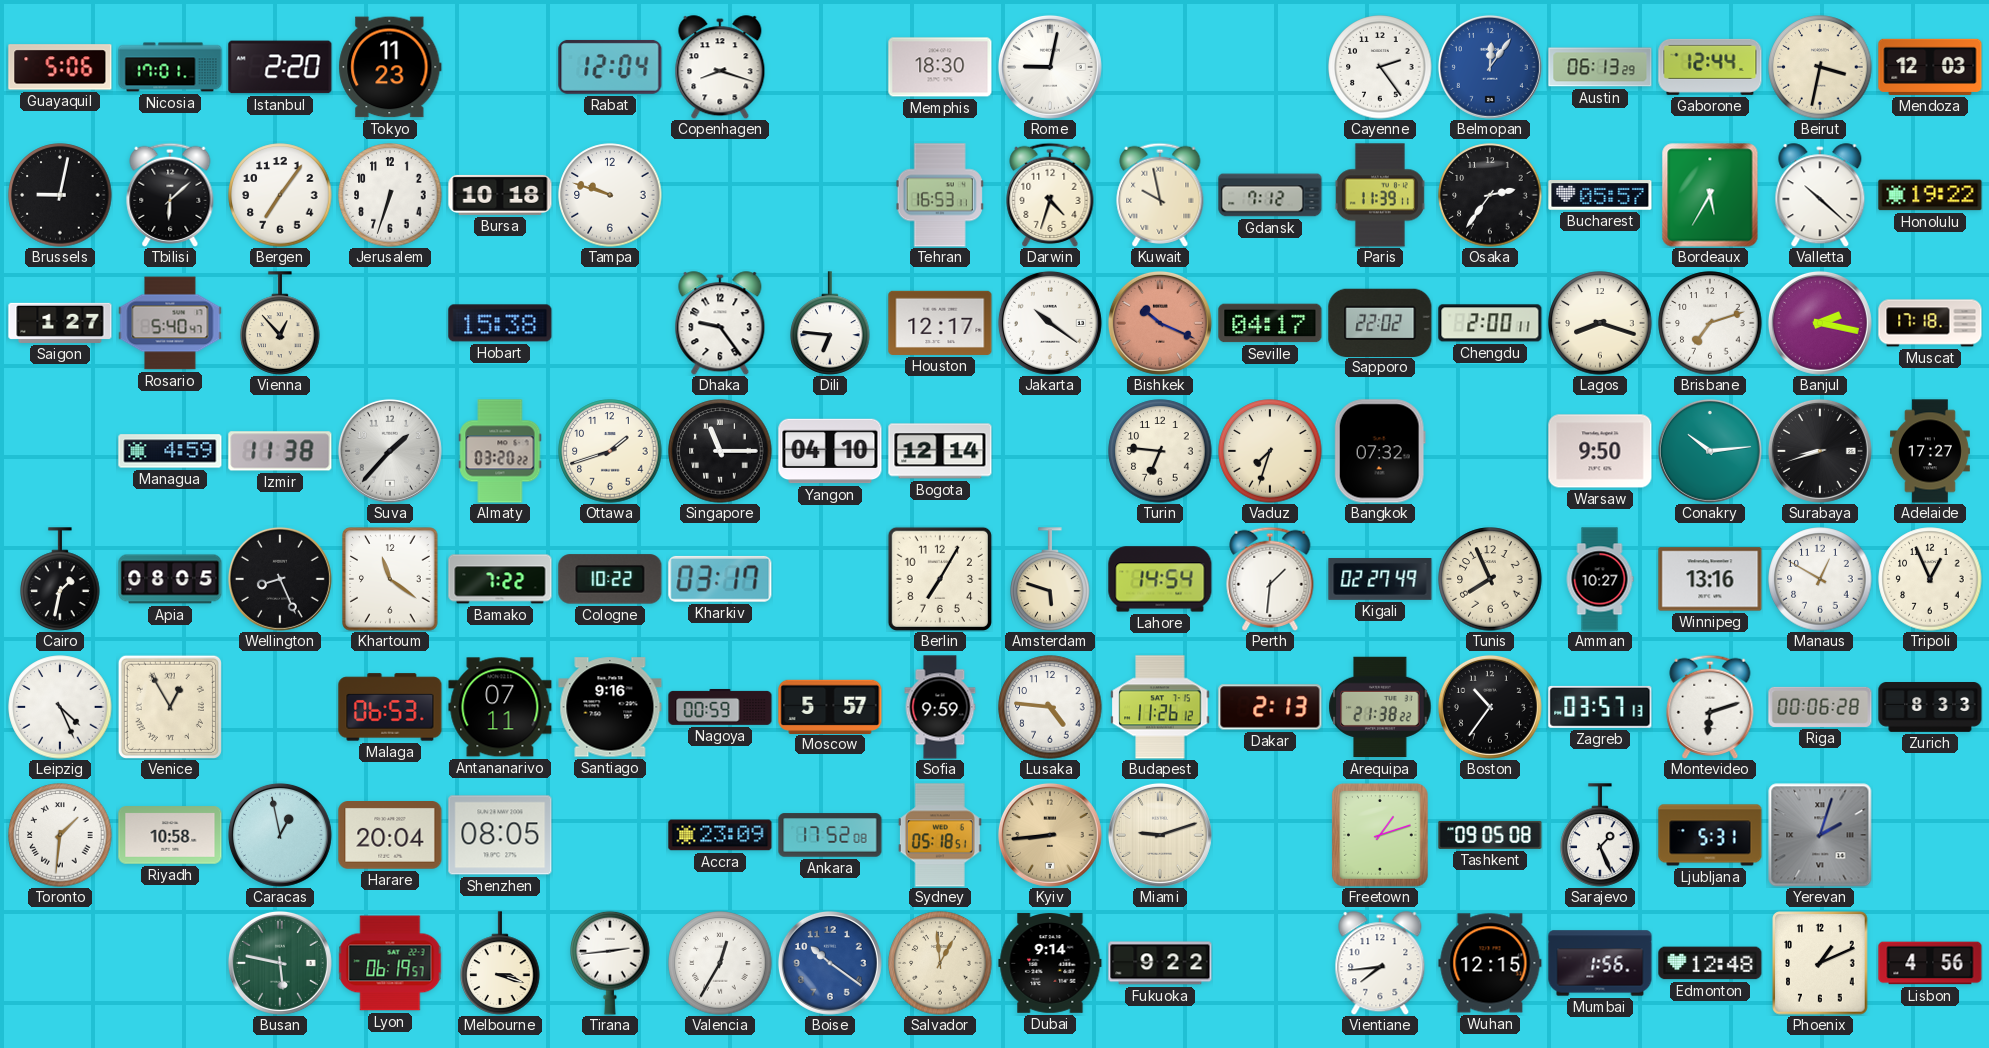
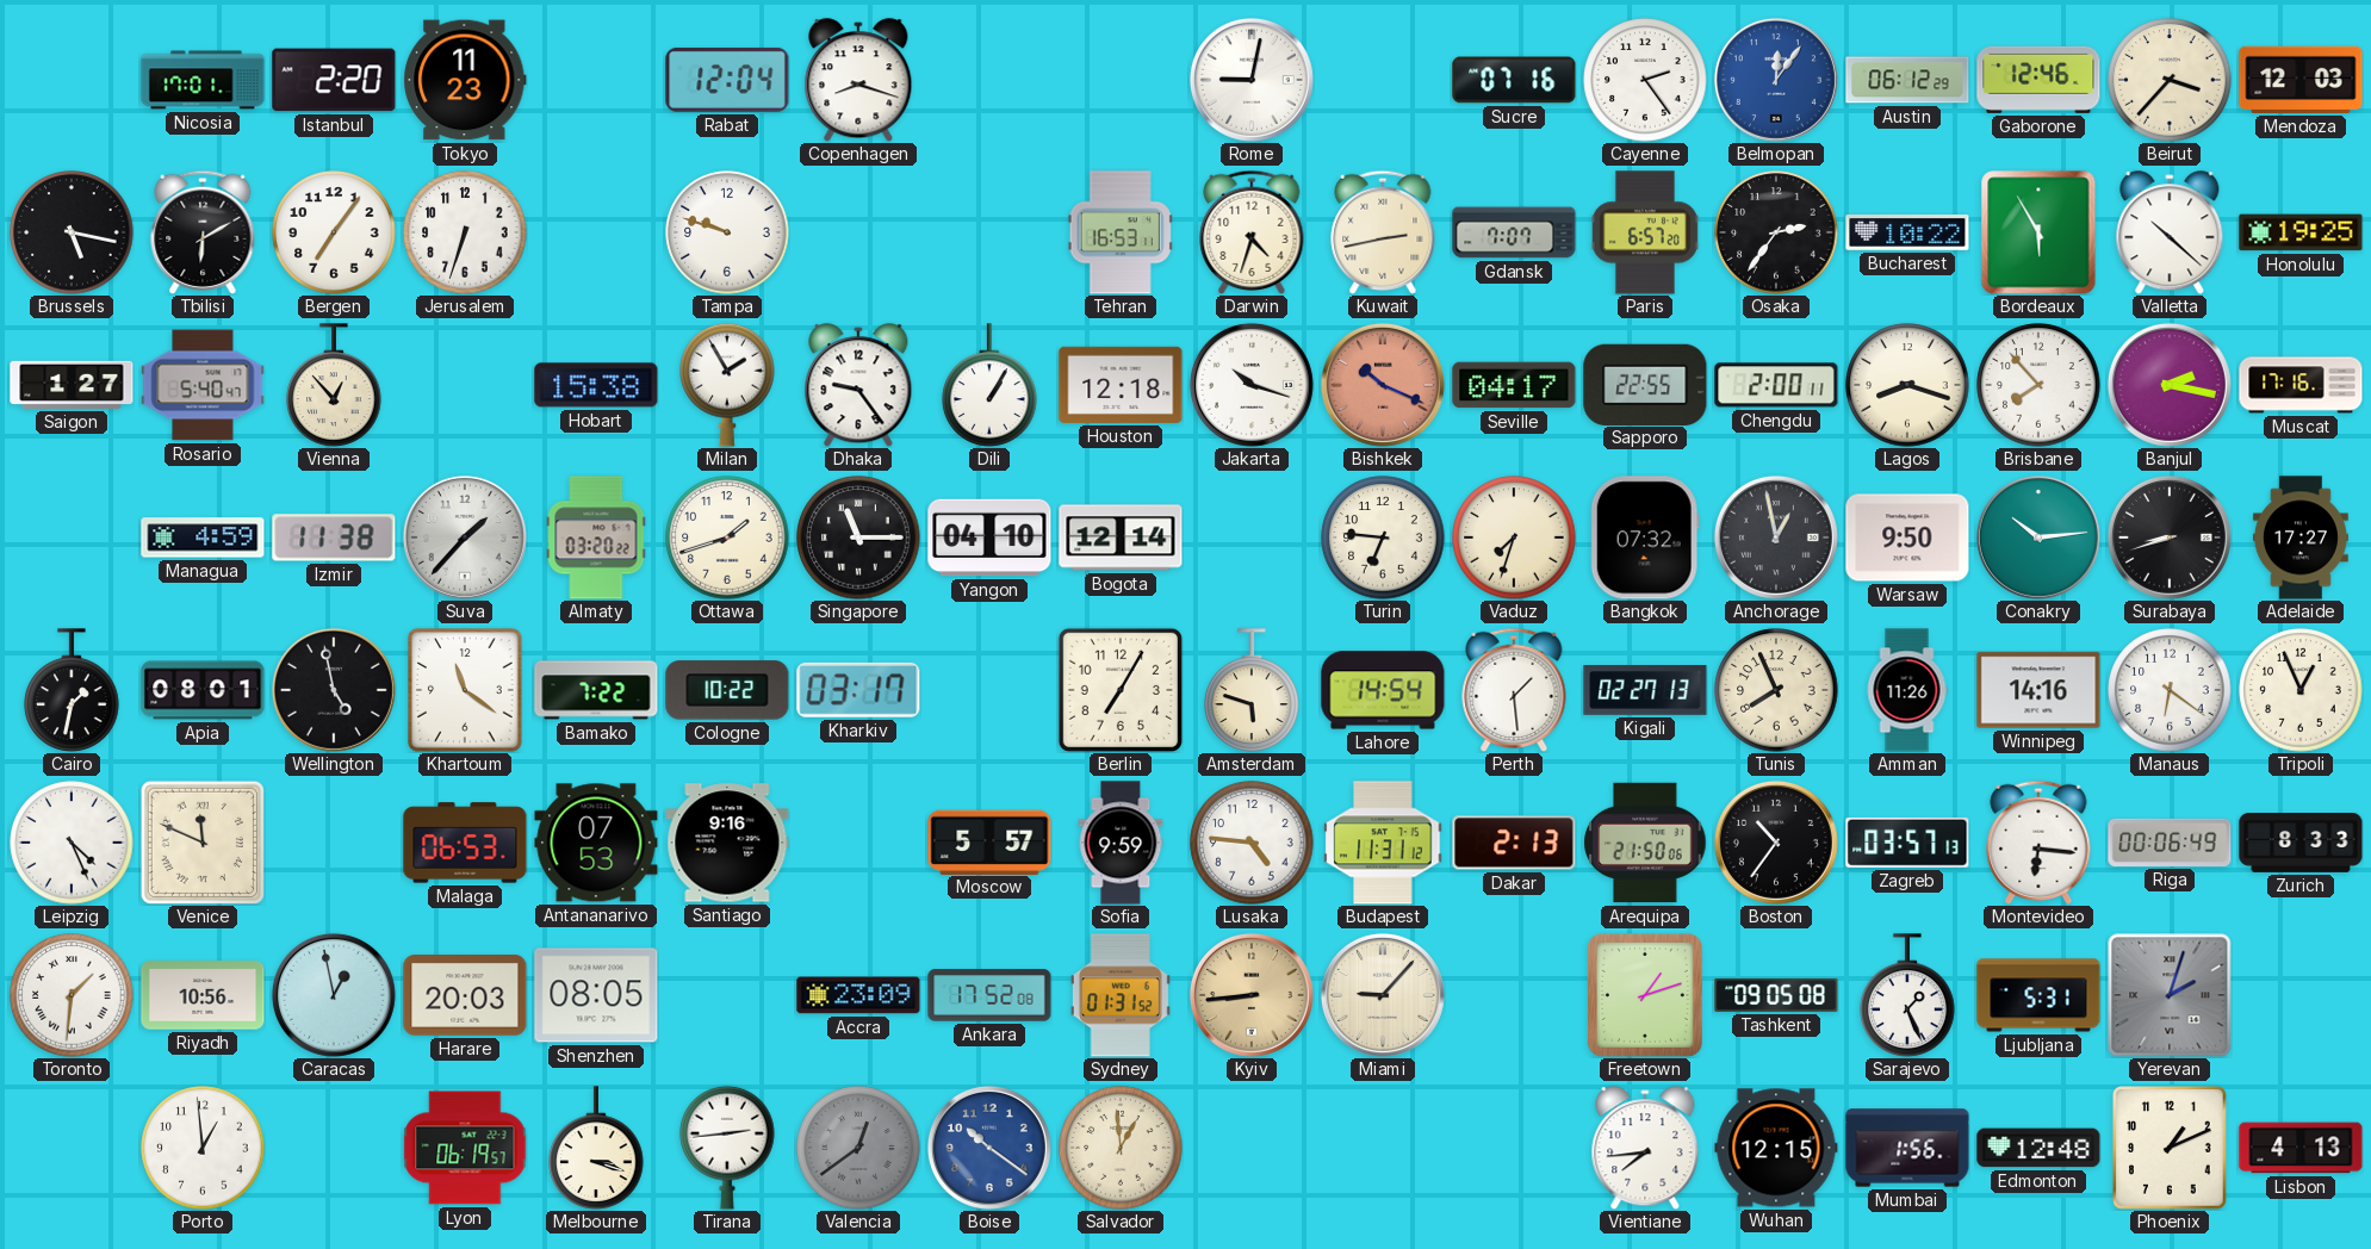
Guayaquil: 5:06 -> none
Memphis: 18:30 -> none
Sucre: none -> 07:16
Austin: 06:13 -> 06:12
Gaborone: 12:44 -> 12:46
Beirut: 3:32 -> 3:37
Brussels: 9:02 -> 5:17
Tbilisi: 6:08 -> 6:10
Bursa: 10:18 -> none
Kuwait: 9:58 -> 2:43
Gdansk: 7:12 -> 7:07
Paris: 11:39 -> 6:57
Bucharest: 05:57 -> 10:22
Bordeaux: 5:35 -> 5:55
Honolulu: 19:22 -> 19:25
Milan: none -> 1:55
Dili: 6:46 -> 1:05
Houston: 12:17 -> 12:18
Jakarta: 10:21 -> 10:18
Sapporo: 22:02 -> 22:55
Brisbane: 7:12 -> 7:53
Muscat: 17:18 -> 17:16
Anchorage: none -> 12:58
Apia: 08:05 -> 08:01
Wellington: 8:26 -> 4:58
Perth: 1:31 -> 1:29
Kigali: 02:27:49 -> 02:27:13
Amman: 10:27 -> 11:26
Winnipeg: 13:16 -> 14:16
Manaus: 12:50 -> 6:21
Venice: 12:55 -> 11:49
Antananarivo: 07:11 -> 07:53
Nagoya: 00:59 -> none
Budapest: 11:26 -> 11:31
Arequipa: 21:38 -> 21:50
Montevideo: 6:12 -> 6:16
Riga: 00:06:28 -> 00:06:49
Riyadh: 10:58 -> 10:56
Harare: 20:04 -> 20:03
Sydney: 05:18 -> 01:31
Miami: 9:12 -> 9:07
Porto: none -> 12:59
Busan: 5:47 -> none
Valencia: 12:35 -> 12:39
Valencia dial: white -> grey
Dubai: 9:14 -> none
Fukuoka: 9:22 -> none
Lisbon: 4:56 -> 4:13
